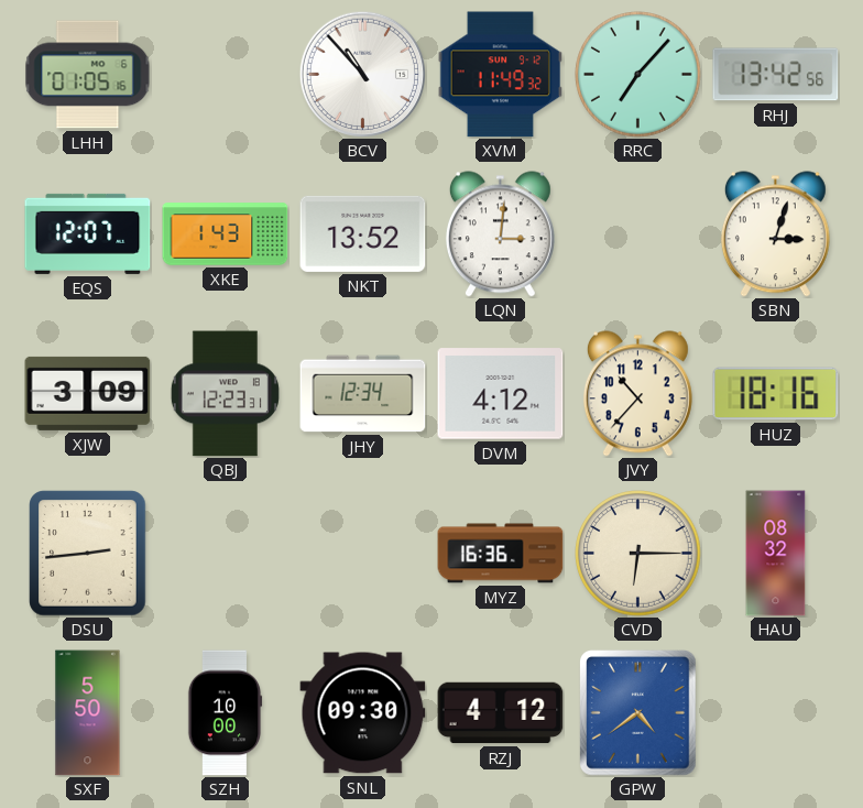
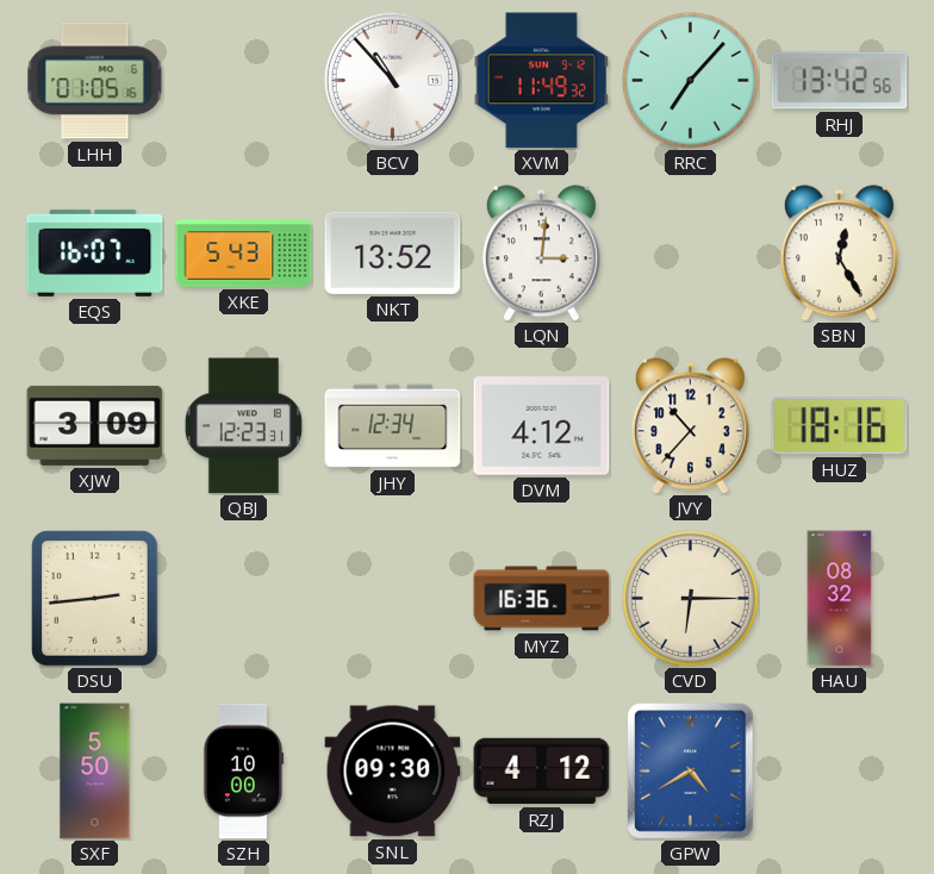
EQS: 12:07 -> 16:07
XKE: 1:43 -> 5:43
SBN: 3:03 -> 12:25
GPW: 4:39 -> 4:40
